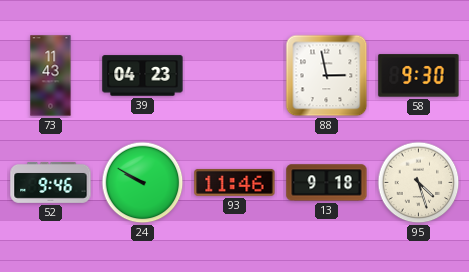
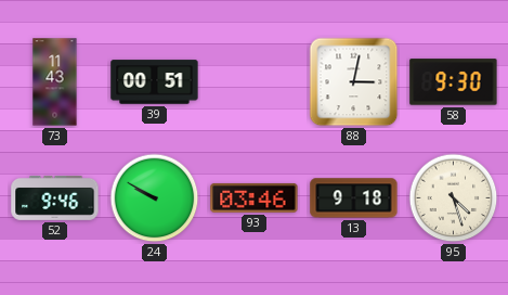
39: 04:23 -> 00:51
88: 2:58 -> 3:02
93: 11:46 -> 03:46
